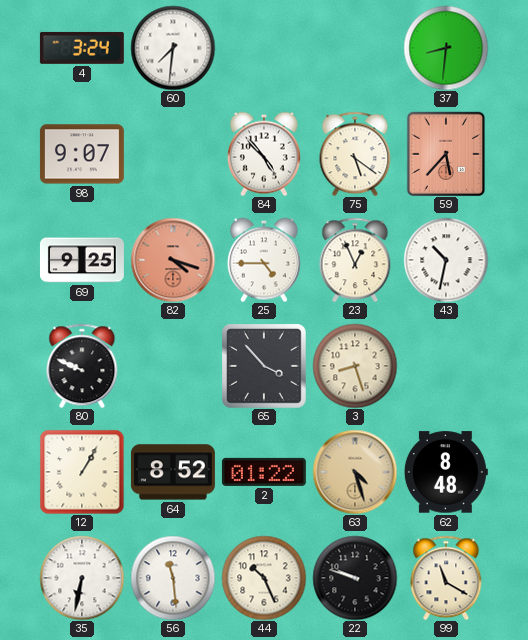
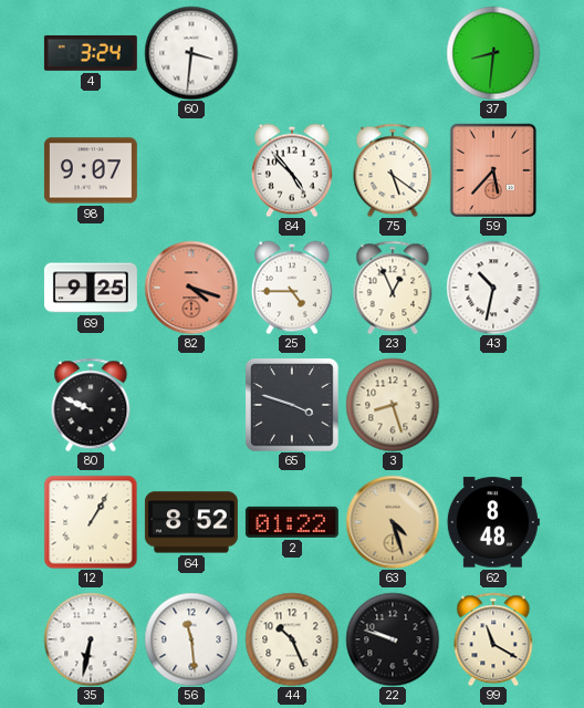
60: 7:31 -> 3:31
65: 3:53 -> 3:48
